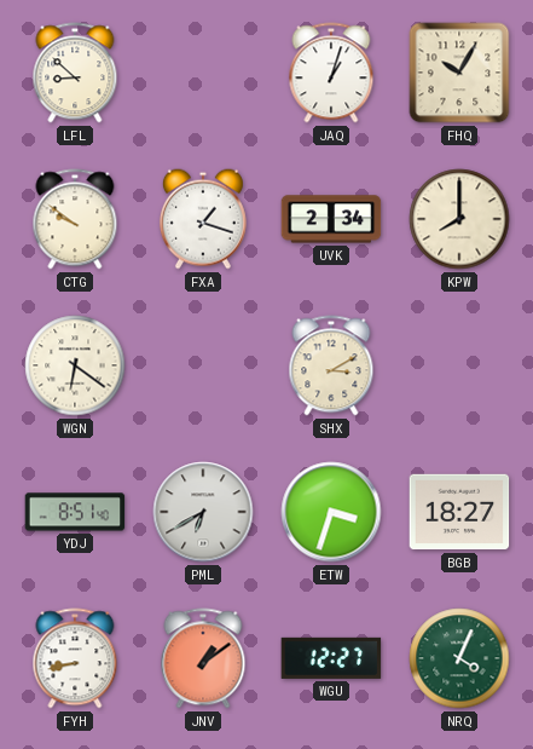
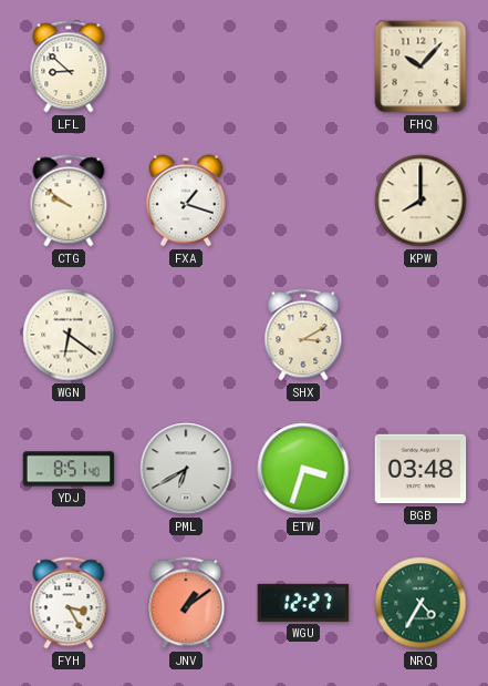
JAQ: 1:03 -> none
FHQ: 10:05 -> 10:07
UVK: 2:34 -> none
BGB: 18:27 -> 03:48
FYH: 8:43 -> 3:25
NRQ: 4:04 -> 4:35
